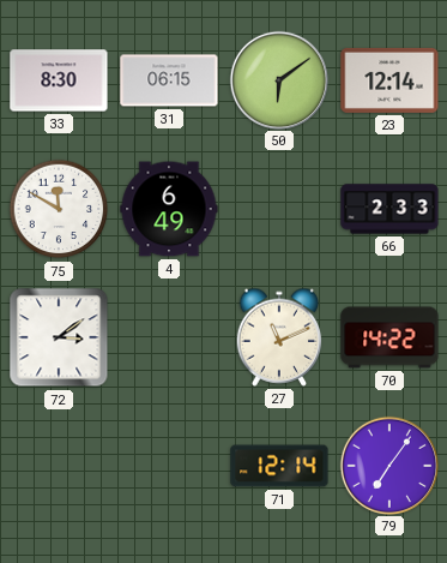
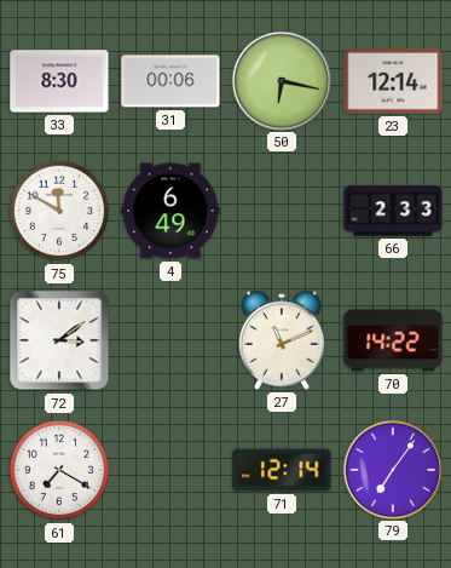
31: 06:15 -> 00:06
50: 6:09 -> 6:17
61: none -> 7:20
